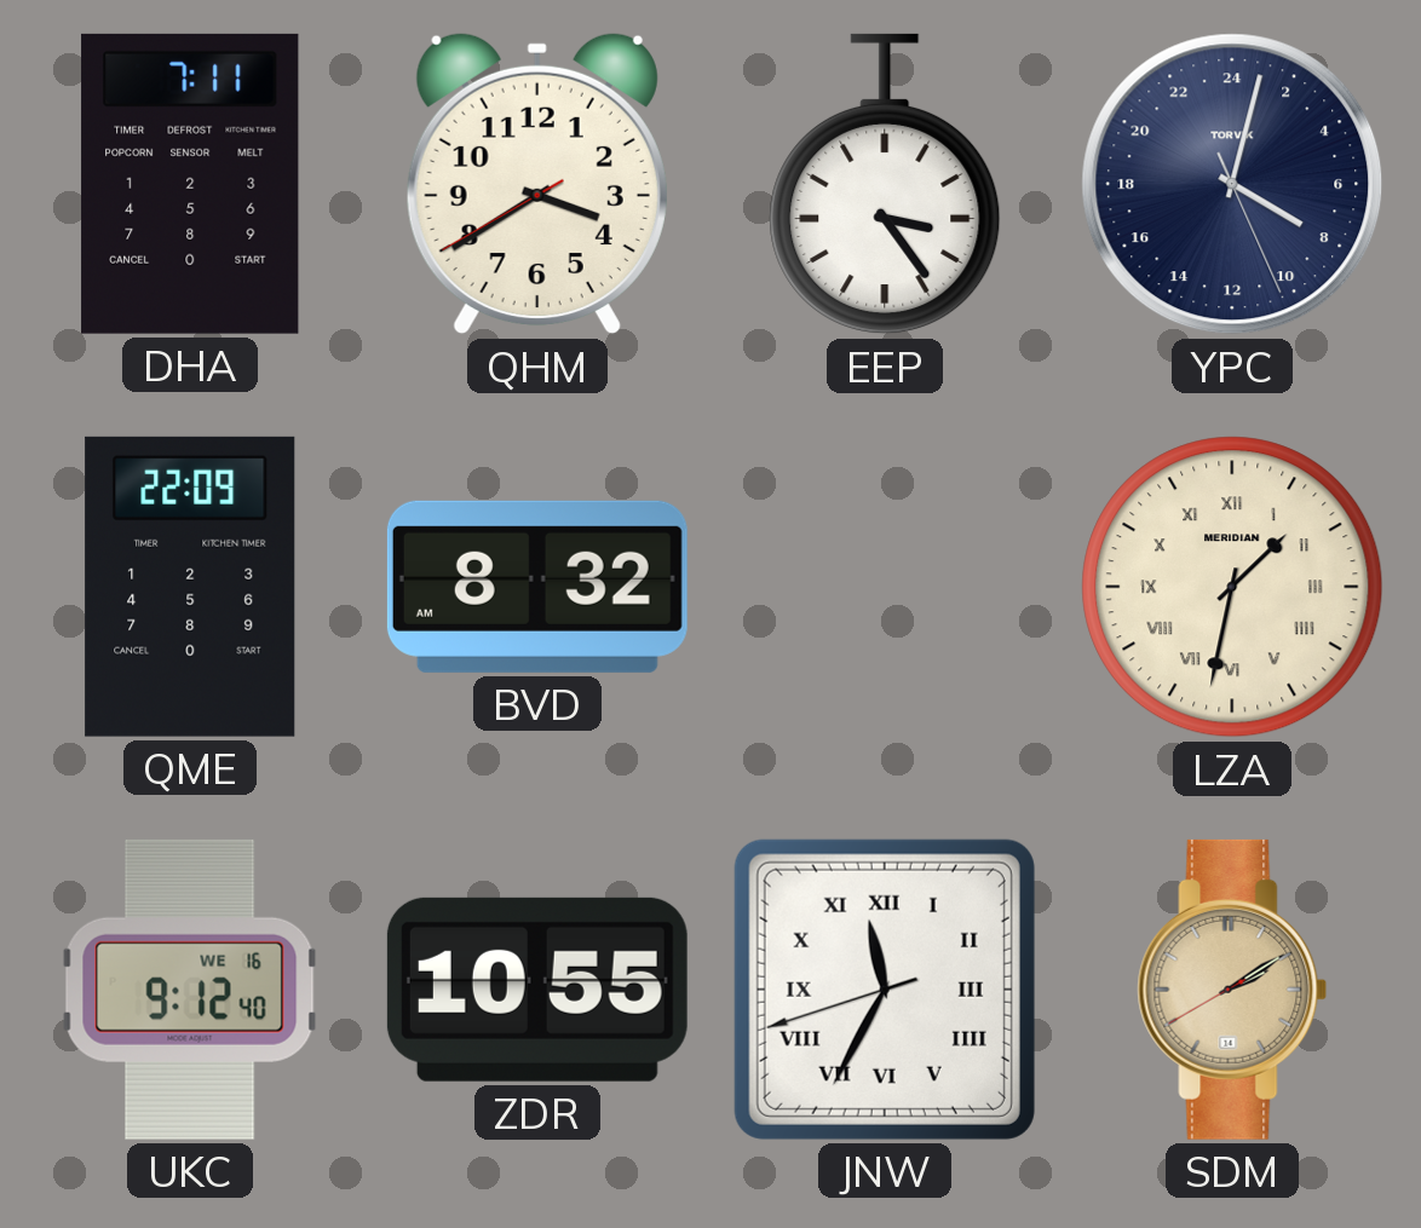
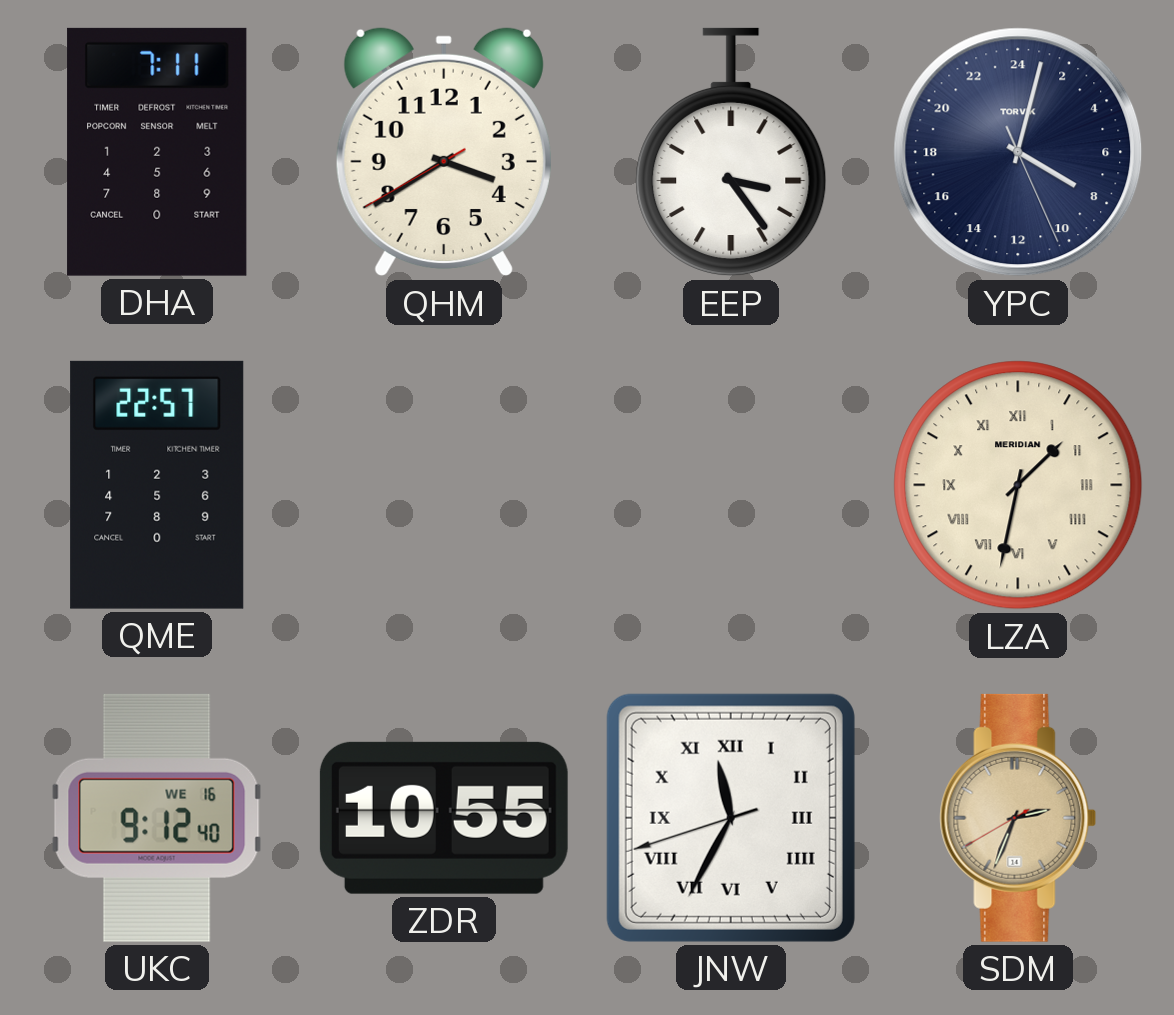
QME: 22:09 -> 22:57
BVD: 8:32 -> none
SDM: 2:09 -> 2:33
